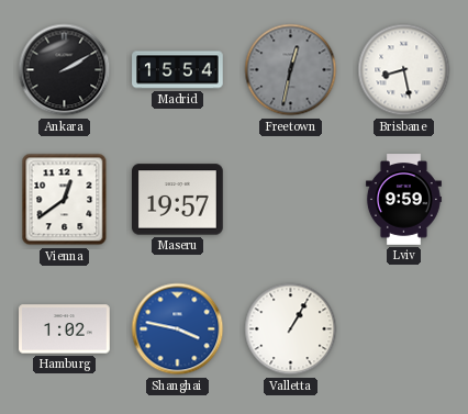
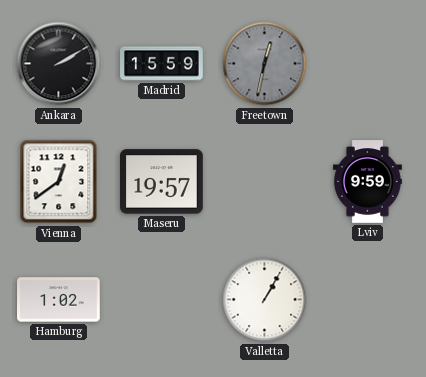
Madrid: 15:54 -> 15:59
Brisbane: 8:28 -> none
Shanghai: 3:47 -> none
